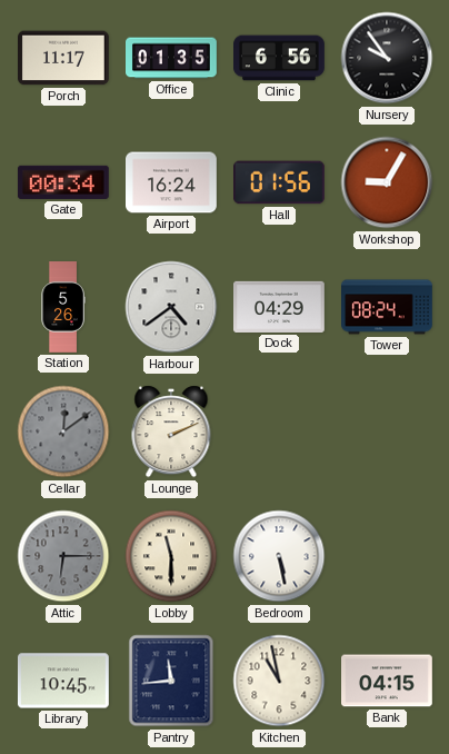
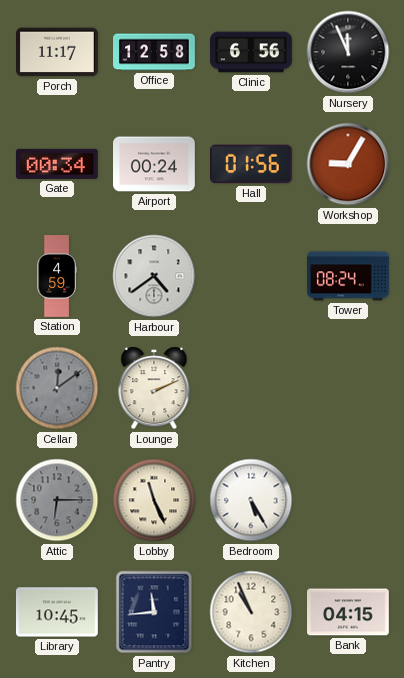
Office: 01:35 -> 12:58
Nursery: 9:54 -> 11:56
Airport: 16:24 -> 00:24
Station: 5:26 -> 4:59
Dock: 04:29 -> none
Lobby: 11:30 -> 11:26
Bedroom: 5:28 -> 5:25
Kitchen: 10:58 -> 10:56
